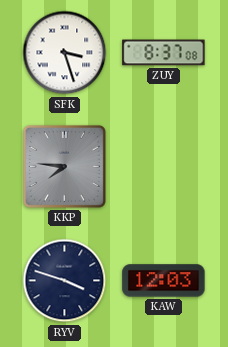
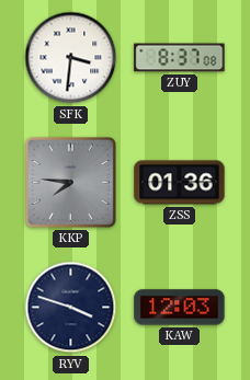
SFK: 3:27 -> 3:31
ZSS: none -> 01:36
